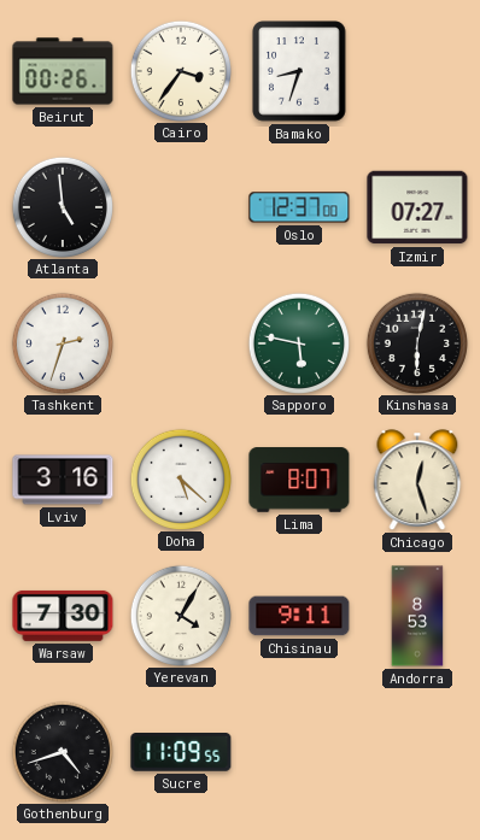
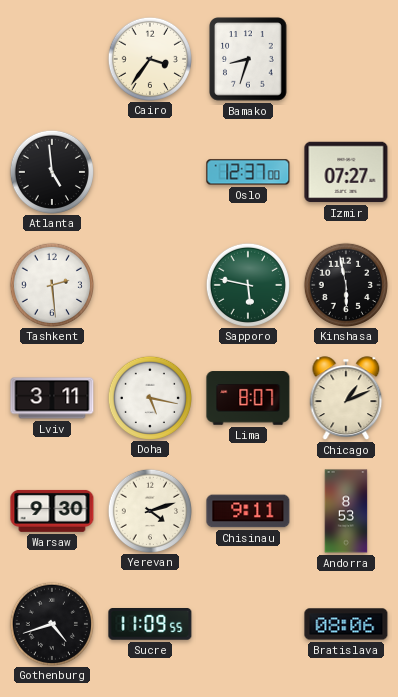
Beirut: 00:26 -> none
Tashkent: 2:33 -> 2:29
Kinshasa: 6:02 -> 5:58
Lviv: 3:16 -> 3:11
Doha: 5:22 -> 5:17
Chicago: 12:27 -> 1:11
Warsaw: 7:30 -> 9:30
Yerevan: 4:05 -> 4:12
Bratislava: none -> 08:06
